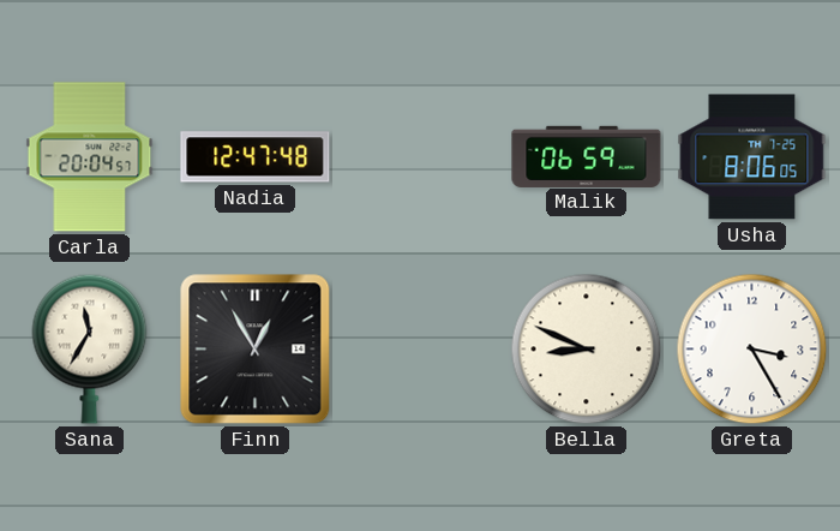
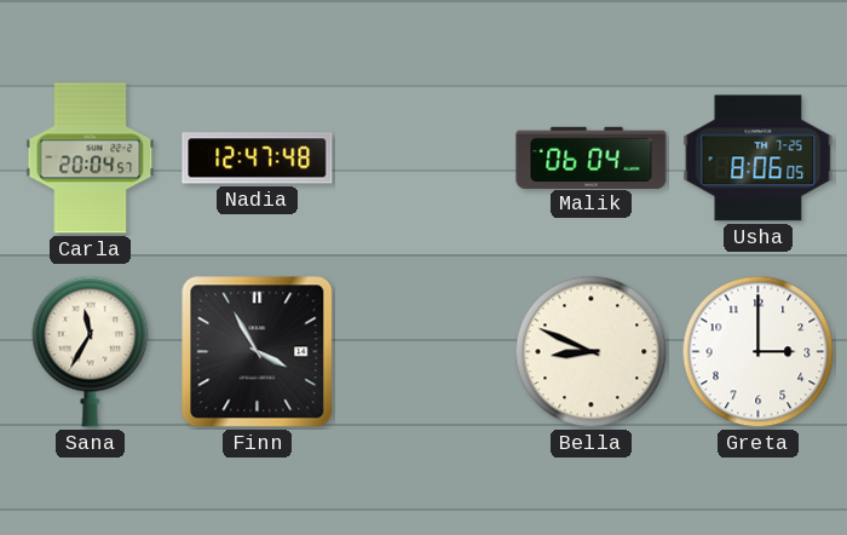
Malik: 06:59 -> 06:04
Finn: 12:55 -> 3:55
Greta: 3:25 -> 3:00
